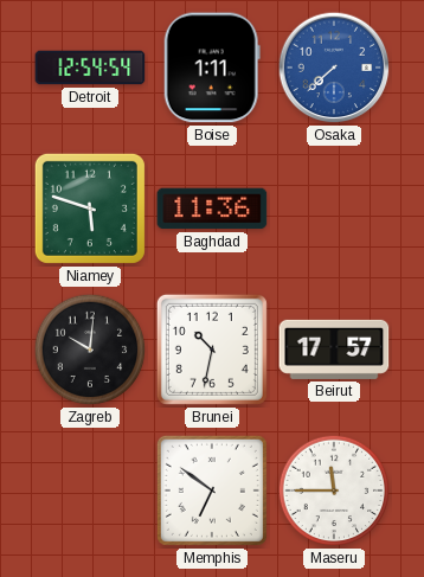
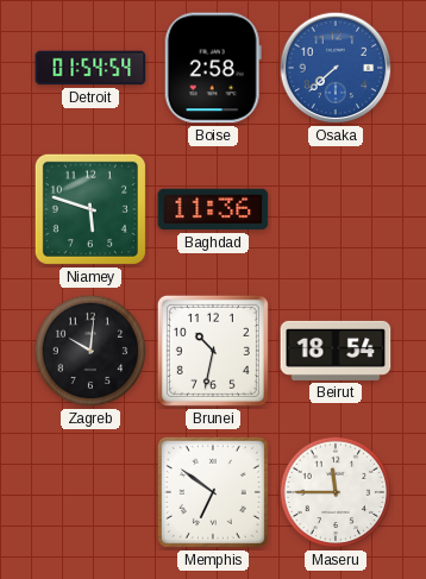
Detroit: 12:54 -> 01:54
Boise: 1:11 -> 2:58
Beirut: 17:57 -> 18:54
